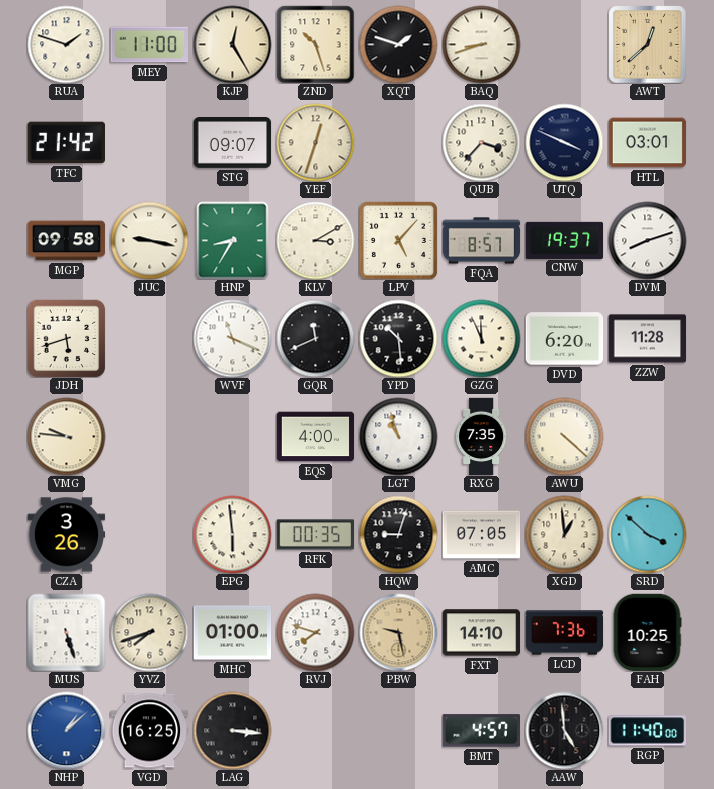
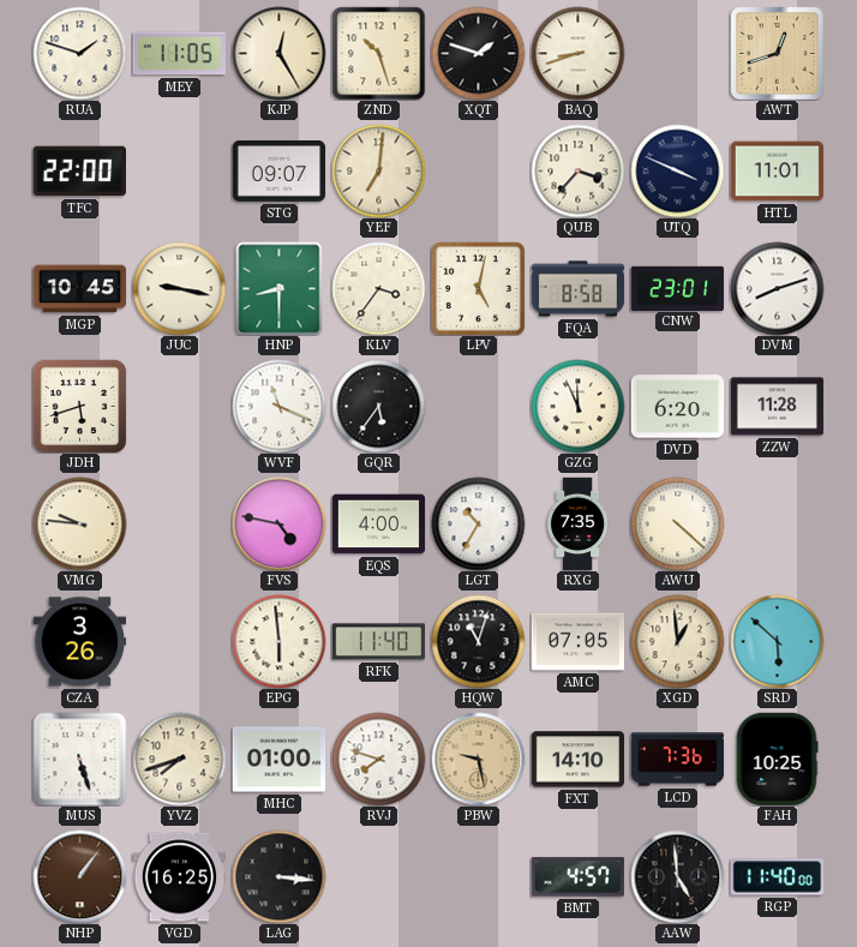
MEY: 11:00 -> 11:05
AWT: 12:38 -> 12:42
TFC: 21:42 -> 22:00
YEF: 12:33 -> 7:01
HTL: 03:01 -> 11:01
MGP: 09:58 -> 10:45
HNP: 8:35 -> 8:30
KLV: 3:10 -> 3:36
LPV: 5:07 -> 5:02
FQA: 8:57 -> 8:58
CNW: 19:37 -> 23:01
GQR: 11:41 -> 5:36
YPD: 10:29 -> none
FVS: none -> 4:47
LGT: 10:57 -> 10:35
RFK: 00:35 -> 11:40
HQW: 9:03 -> 11:03
SRD: 3:52 -> 5:52
NHP: 1:08 -> 1:06
NHP dial: blue -> brown
